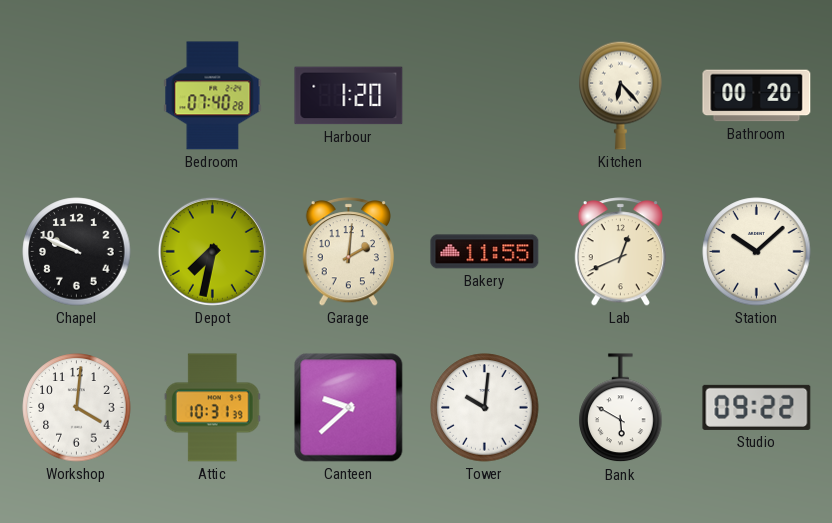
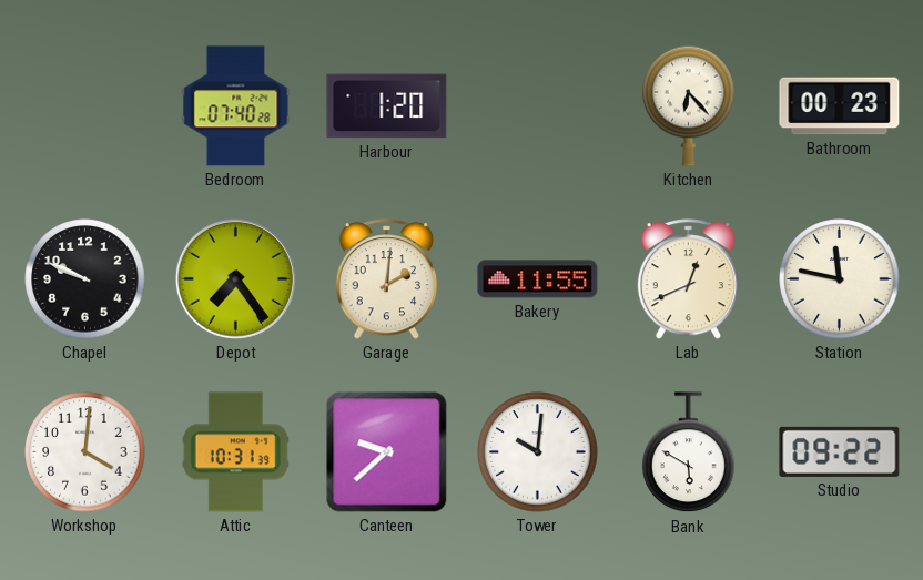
Bathroom: 00:20 -> 00:23
Depot: 7:32 -> 7:24
Station: 10:08 -> 11:47
